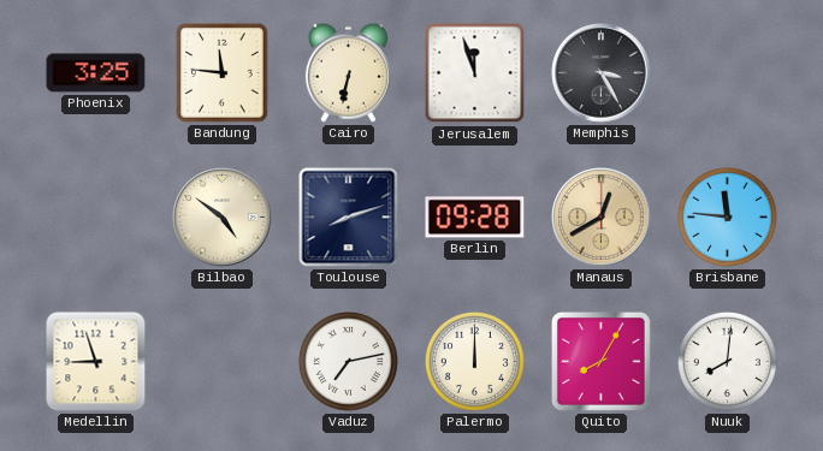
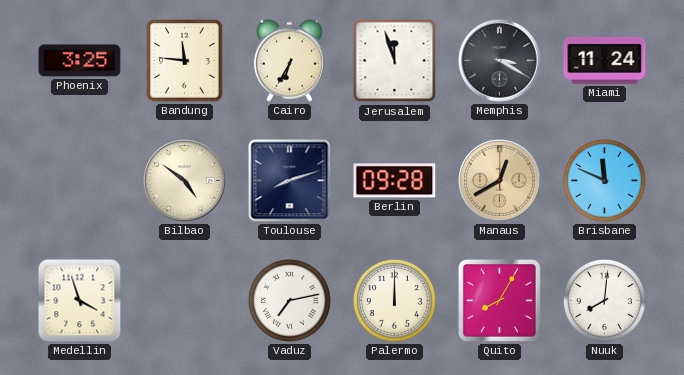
Cairo: 6:32 -> 6:35
Memphis: 3:25 -> 3:20
Miami: none -> 11:24
Brisbane: 11:46 -> 11:49
Medellin: 8:57 -> 3:57
